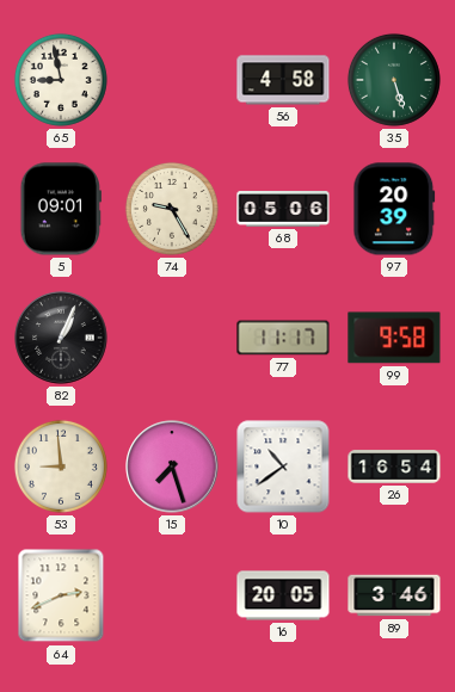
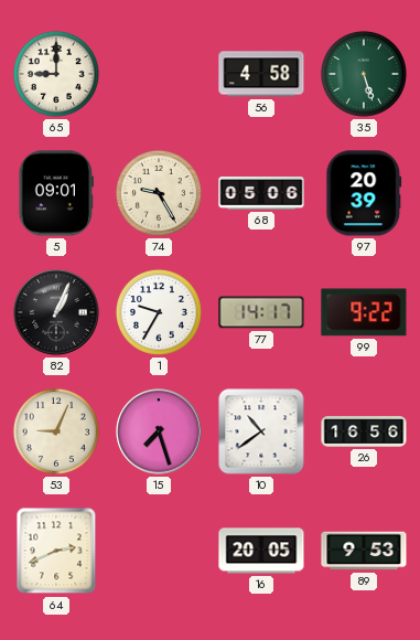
65: 8:58 -> 9:00
1: none -> 9:35
77: 11:17 -> 14:17
99: 9:58 -> 9:22
53: 8:59 -> 9:04
26: 16:54 -> 16:56
89: 3:46 -> 9:53
